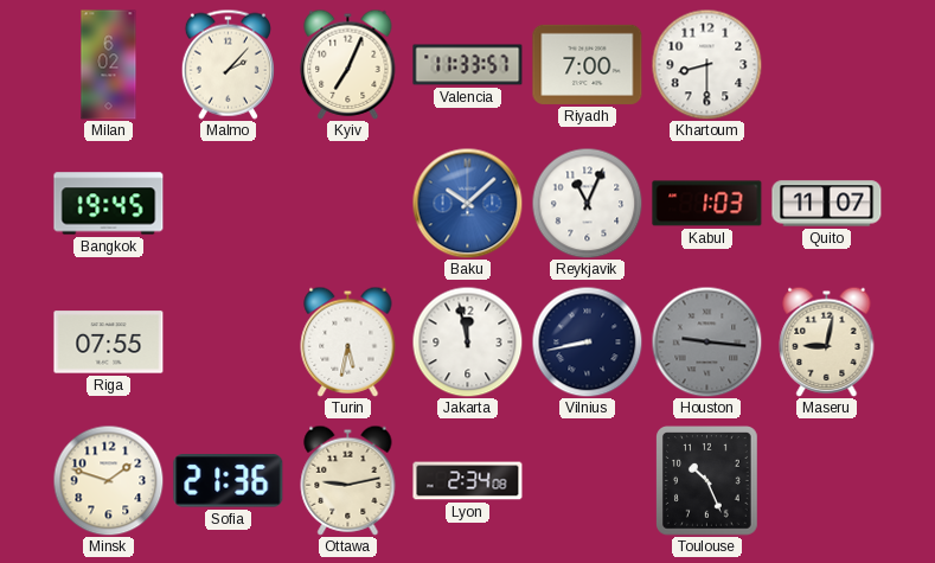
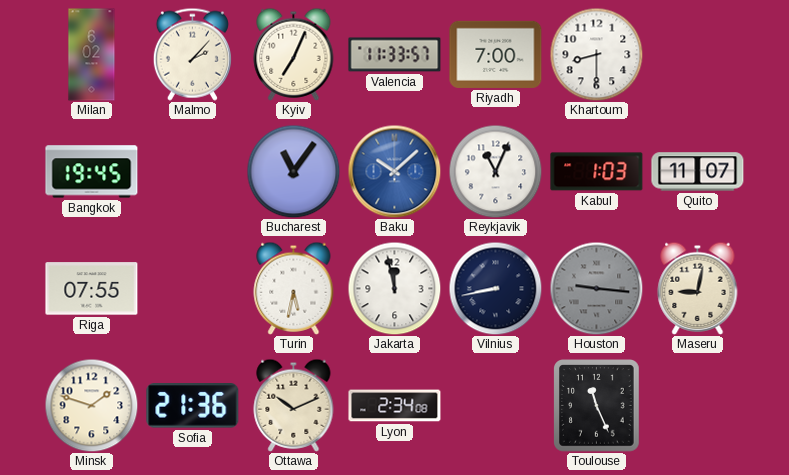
Bucharest: none -> 11:06
Ottawa: 9:13 -> 10:11
Toulouse: 10:26 -> 11:26
